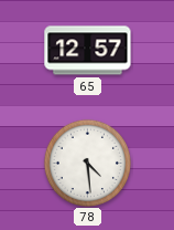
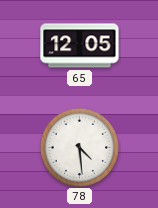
65: 12:57 -> 12:05
